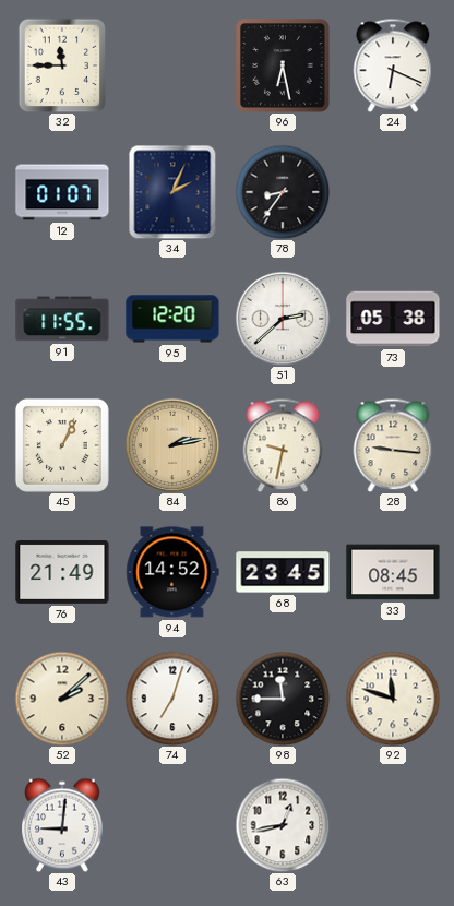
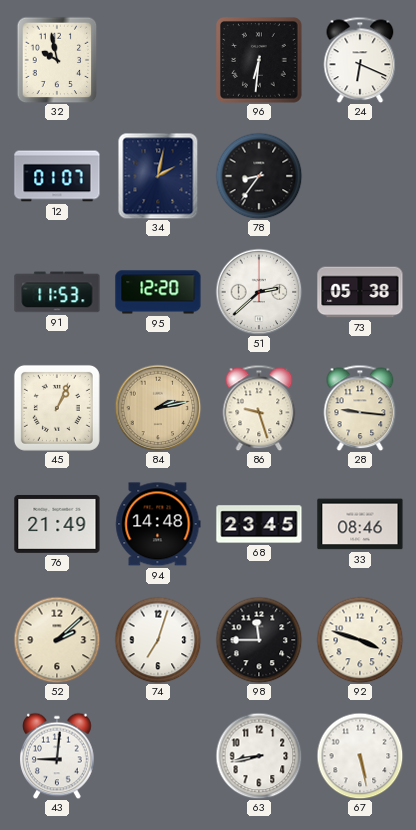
32: 11:45 -> 9:58
96: 6:28 -> 6:31
34: 2:04 -> 2:02
91: 11:55 -> 11:53
86: 9:32 -> 9:27
94: 14:52 -> 14:48
33: 08:45 -> 08:46
92: 11:48 -> 3:48
63: 12:43 -> 8:43
67: none -> 5:28
